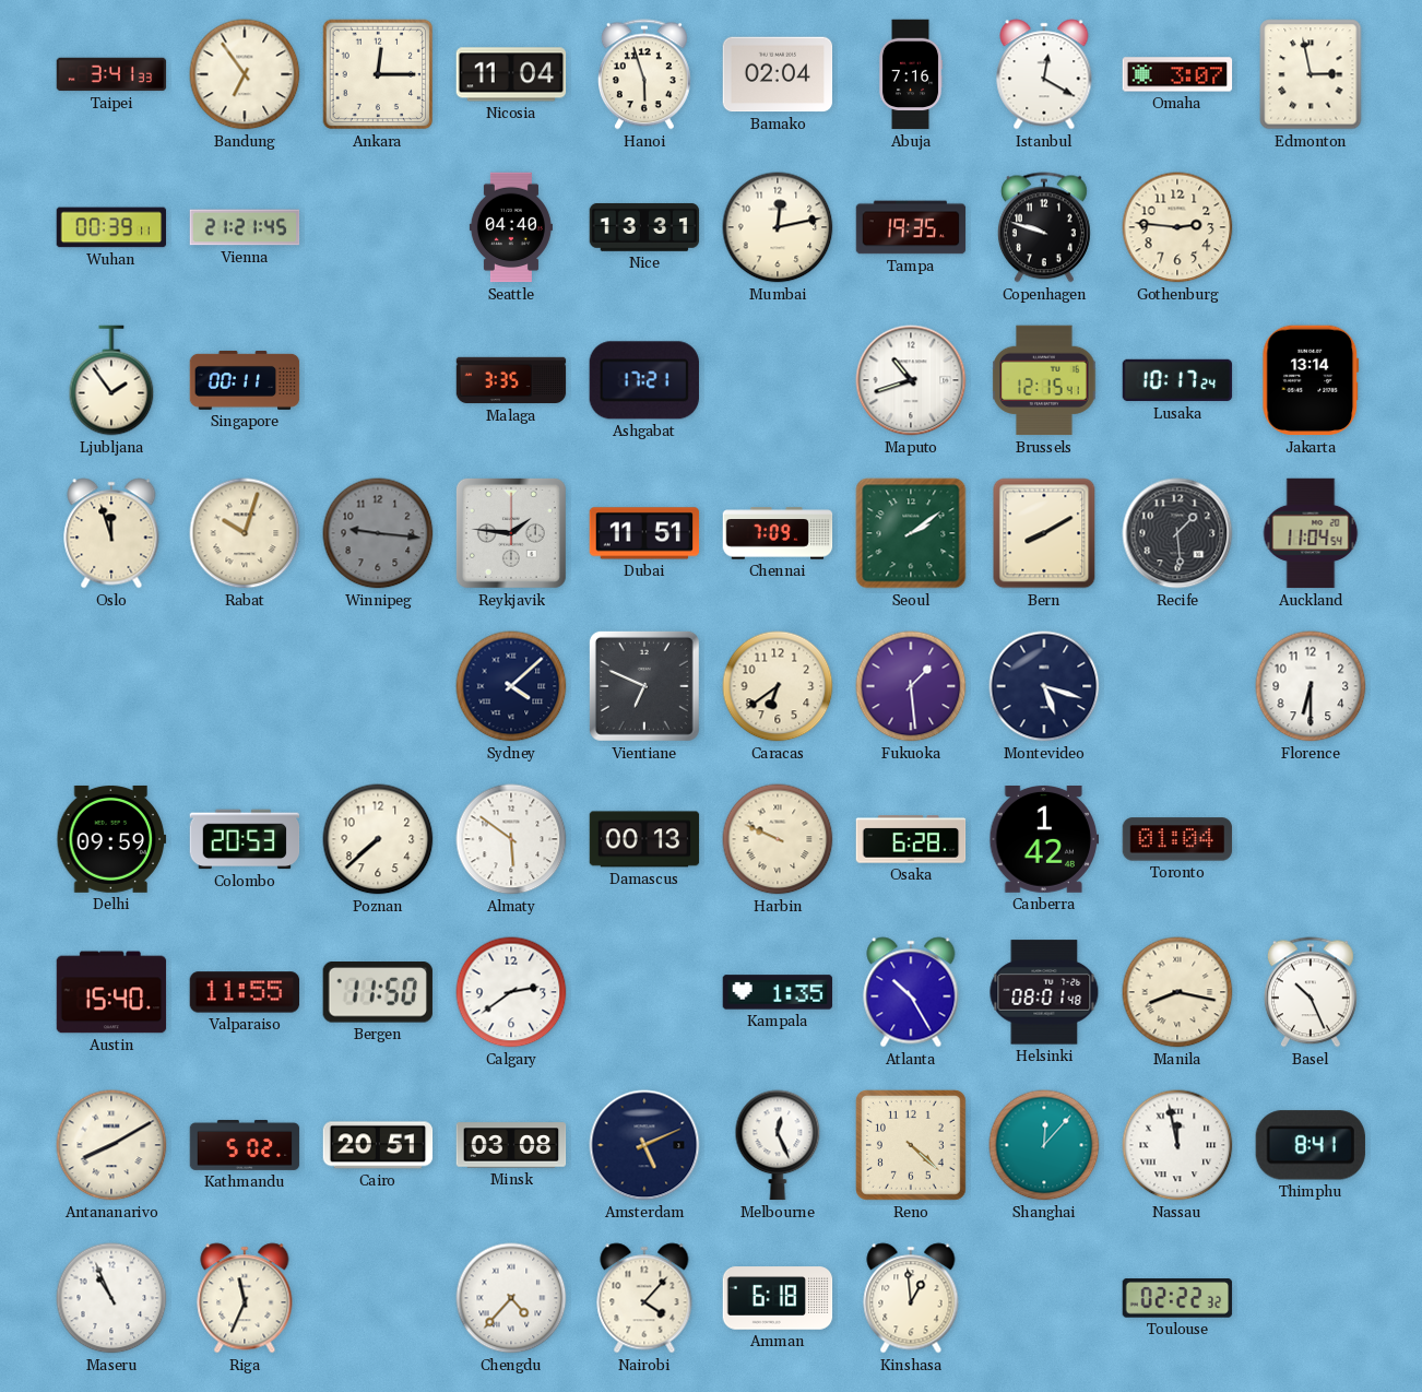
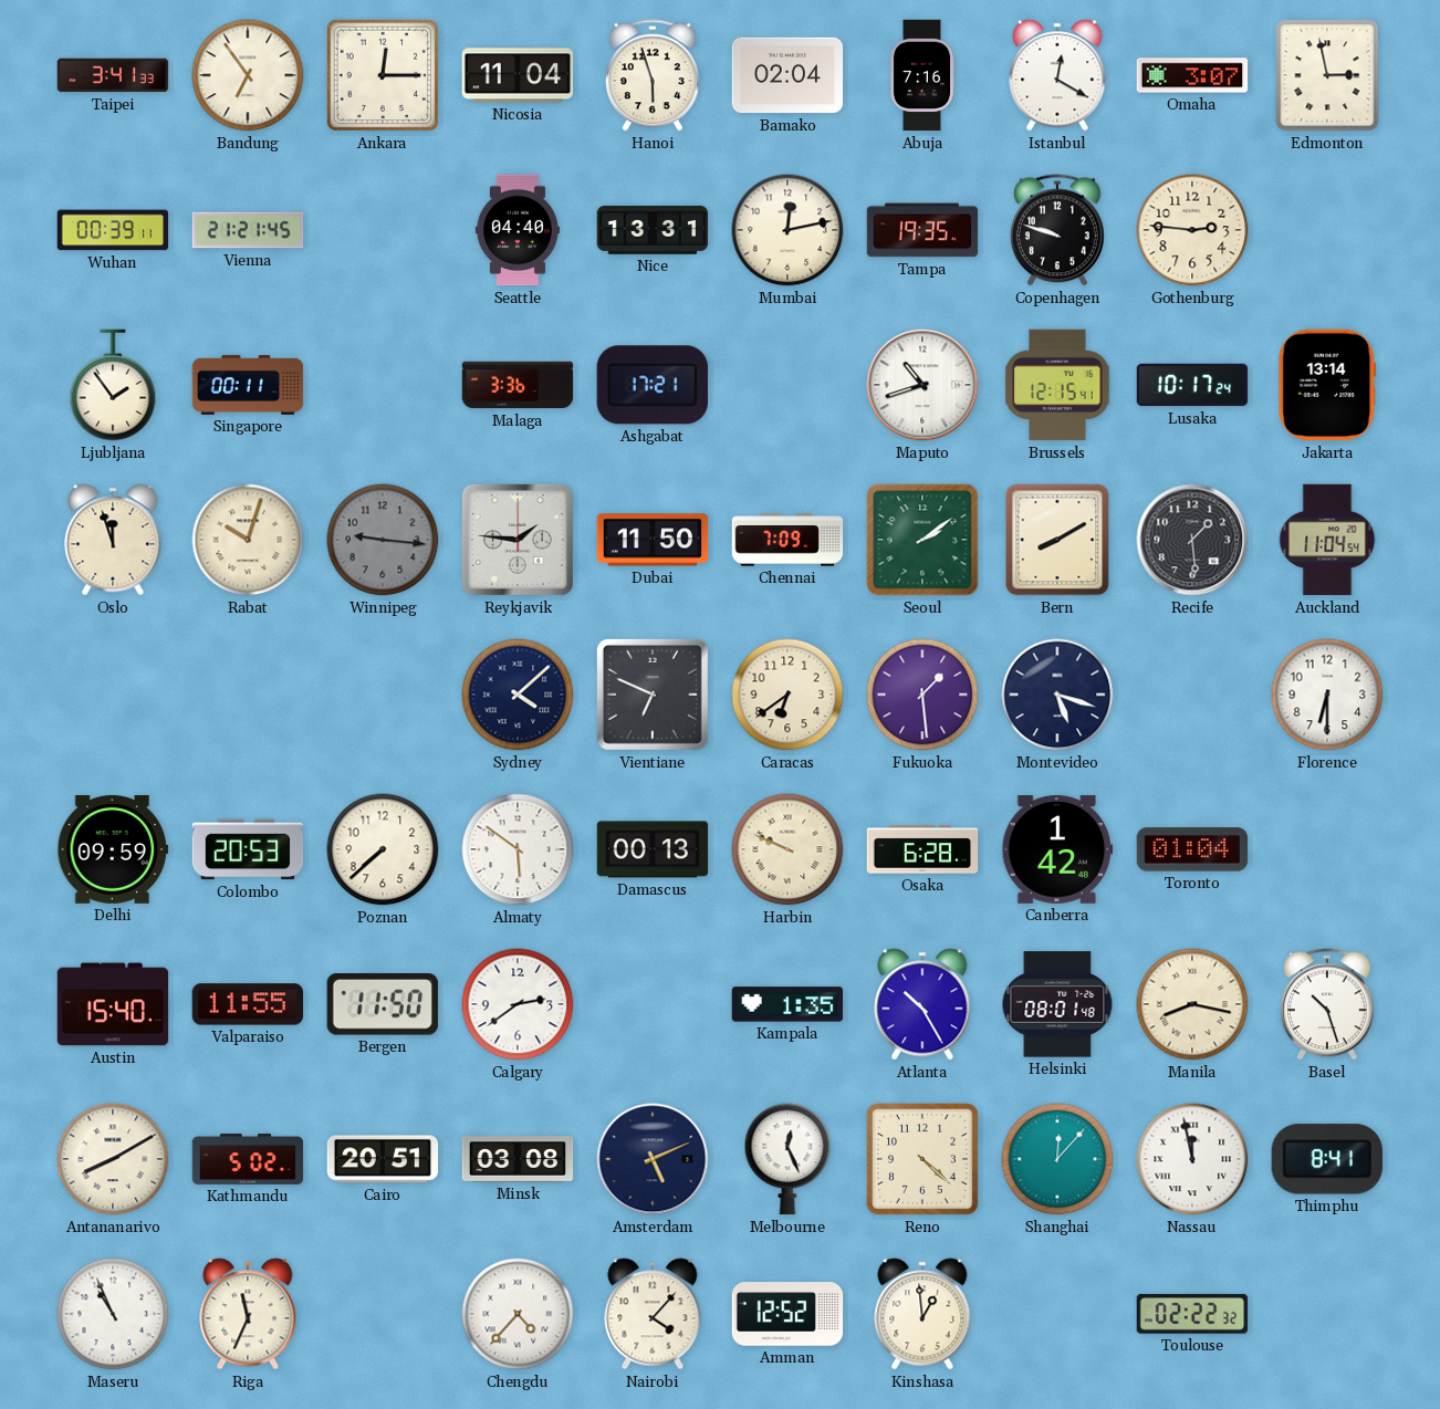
Malaga: 3:35 -> 3:36
Dubai: 11:51 -> 11:50
Basel: 10:26 -> 10:27
Amman: 6:18 -> 12:52
